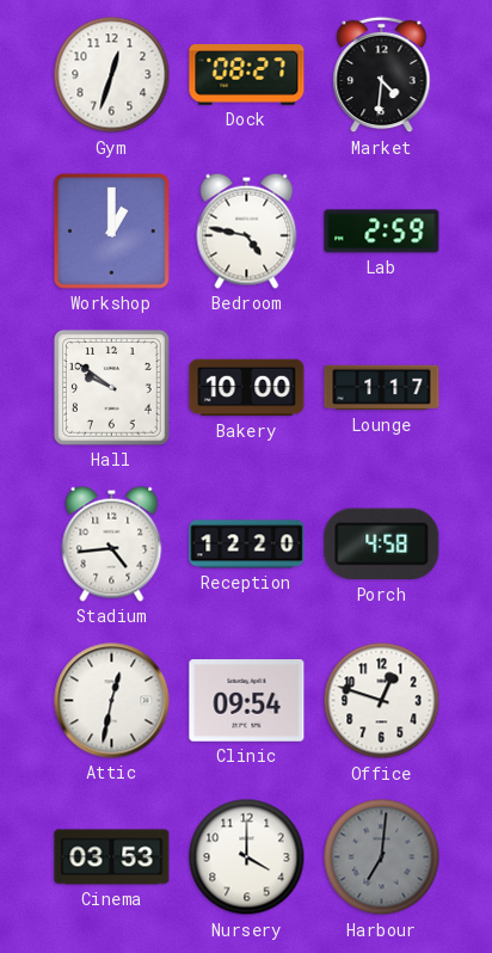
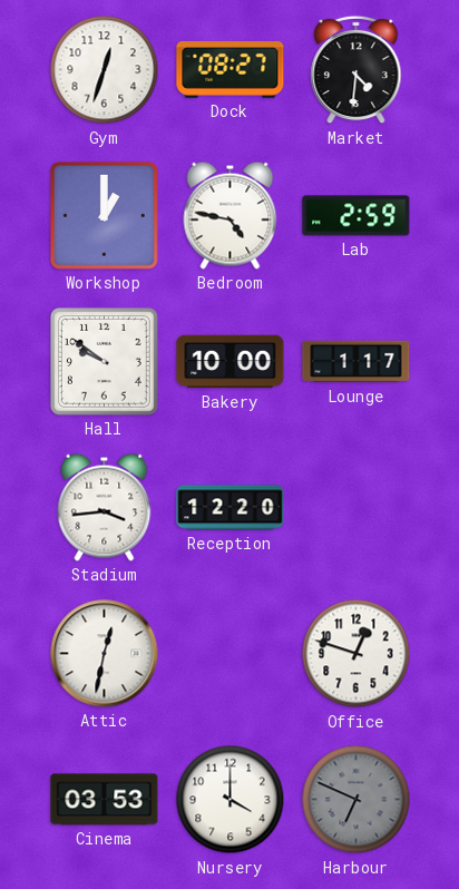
Stadium: 4:44 -> 3:44
Porch: 4:58 -> none
Clinic: 09:54 -> none
Harbour: 7:01 -> 6:49
